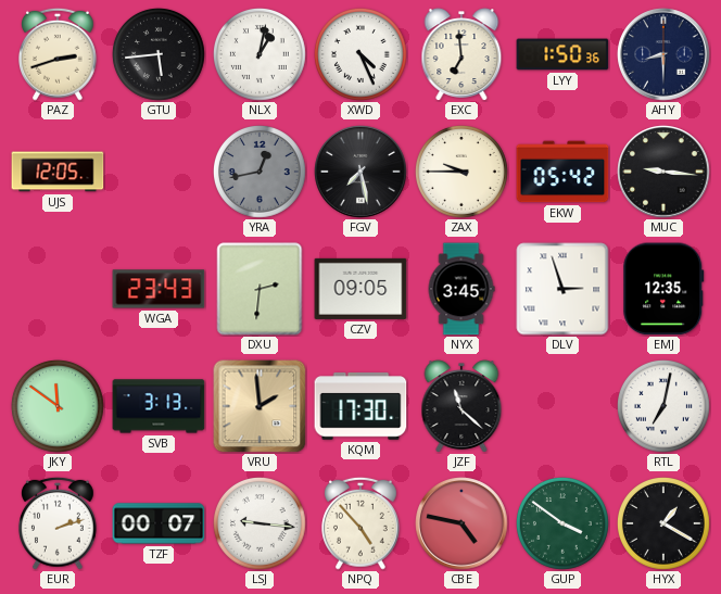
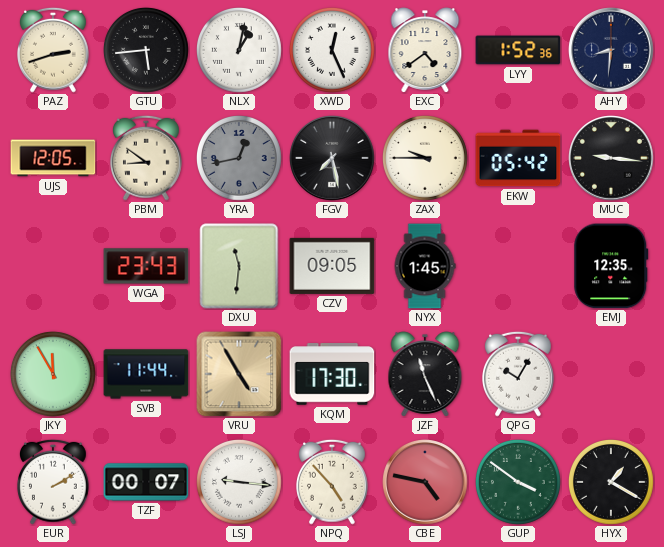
XWD: 4:26 -> 12:26
EXC: 6:59 -> 4:39
LYY: 1:50 -> 1:52
AHY: 8:30 -> 8:31
PBM: none -> 8:51
DXU: 2:31 -> 11:31
NYX: 3:45 -> 1:45
DLV: 2:57 -> none
JKY: 11:51 -> 11:55
SVB: 3:13 -> 11:44
VRU: 1:59 -> 4:55
JZF: 11:22 -> 11:26
QPG: none -> 10:05
RTL: 7:02 -> none
EUR: 2:12 -> 2:10
